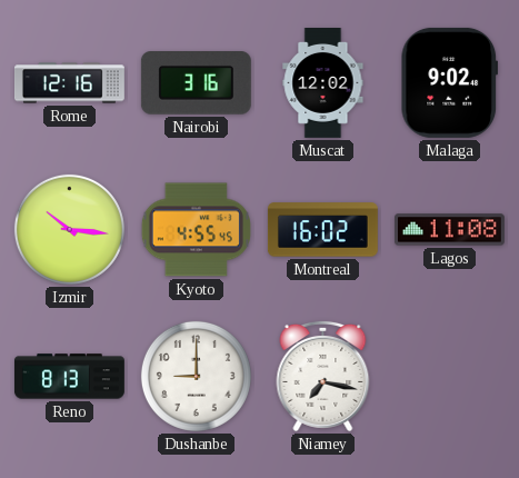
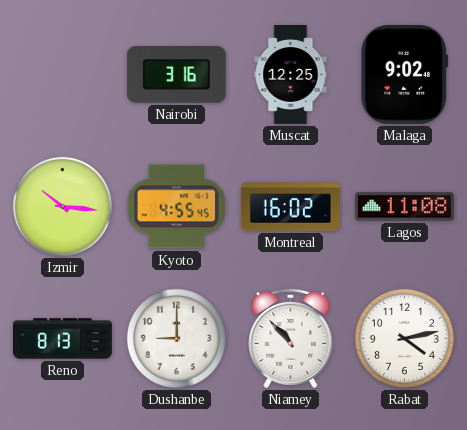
Rome: 12:16 -> none
Muscat: 12:02 -> 12:25
Niamey: 7:17 -> 10:53
Rabat: none -> 4:13
